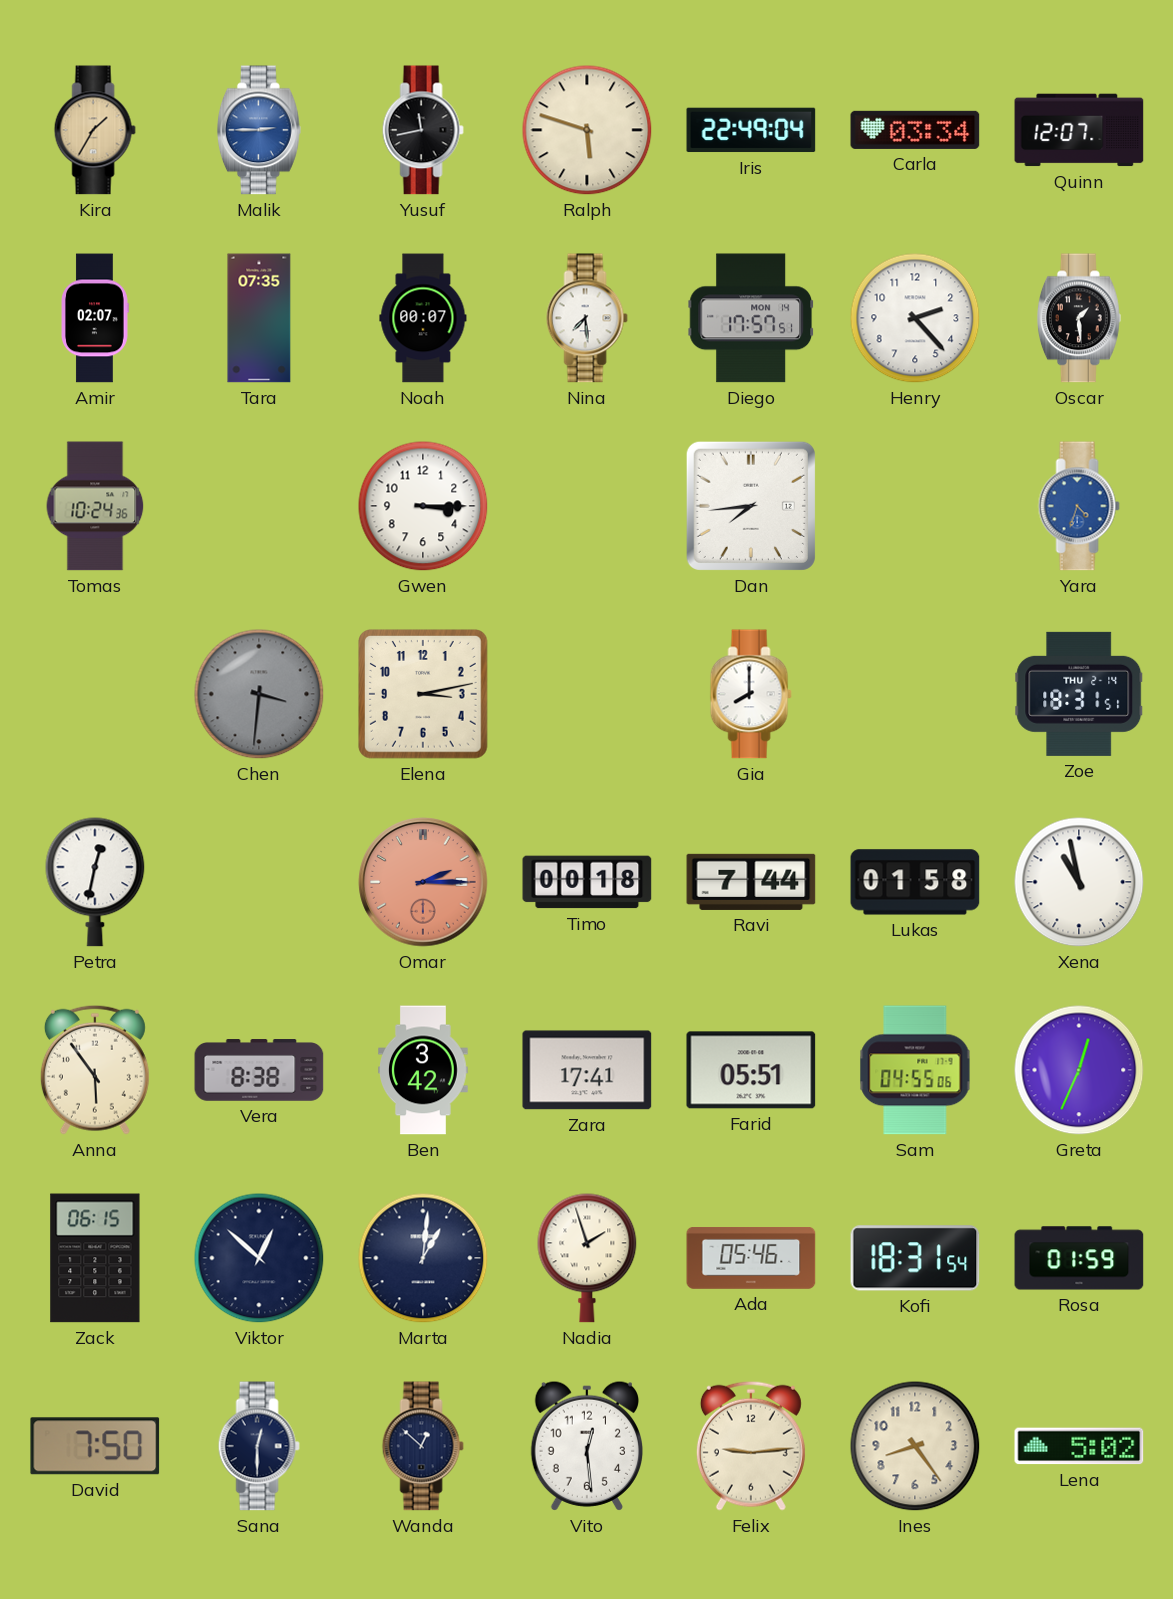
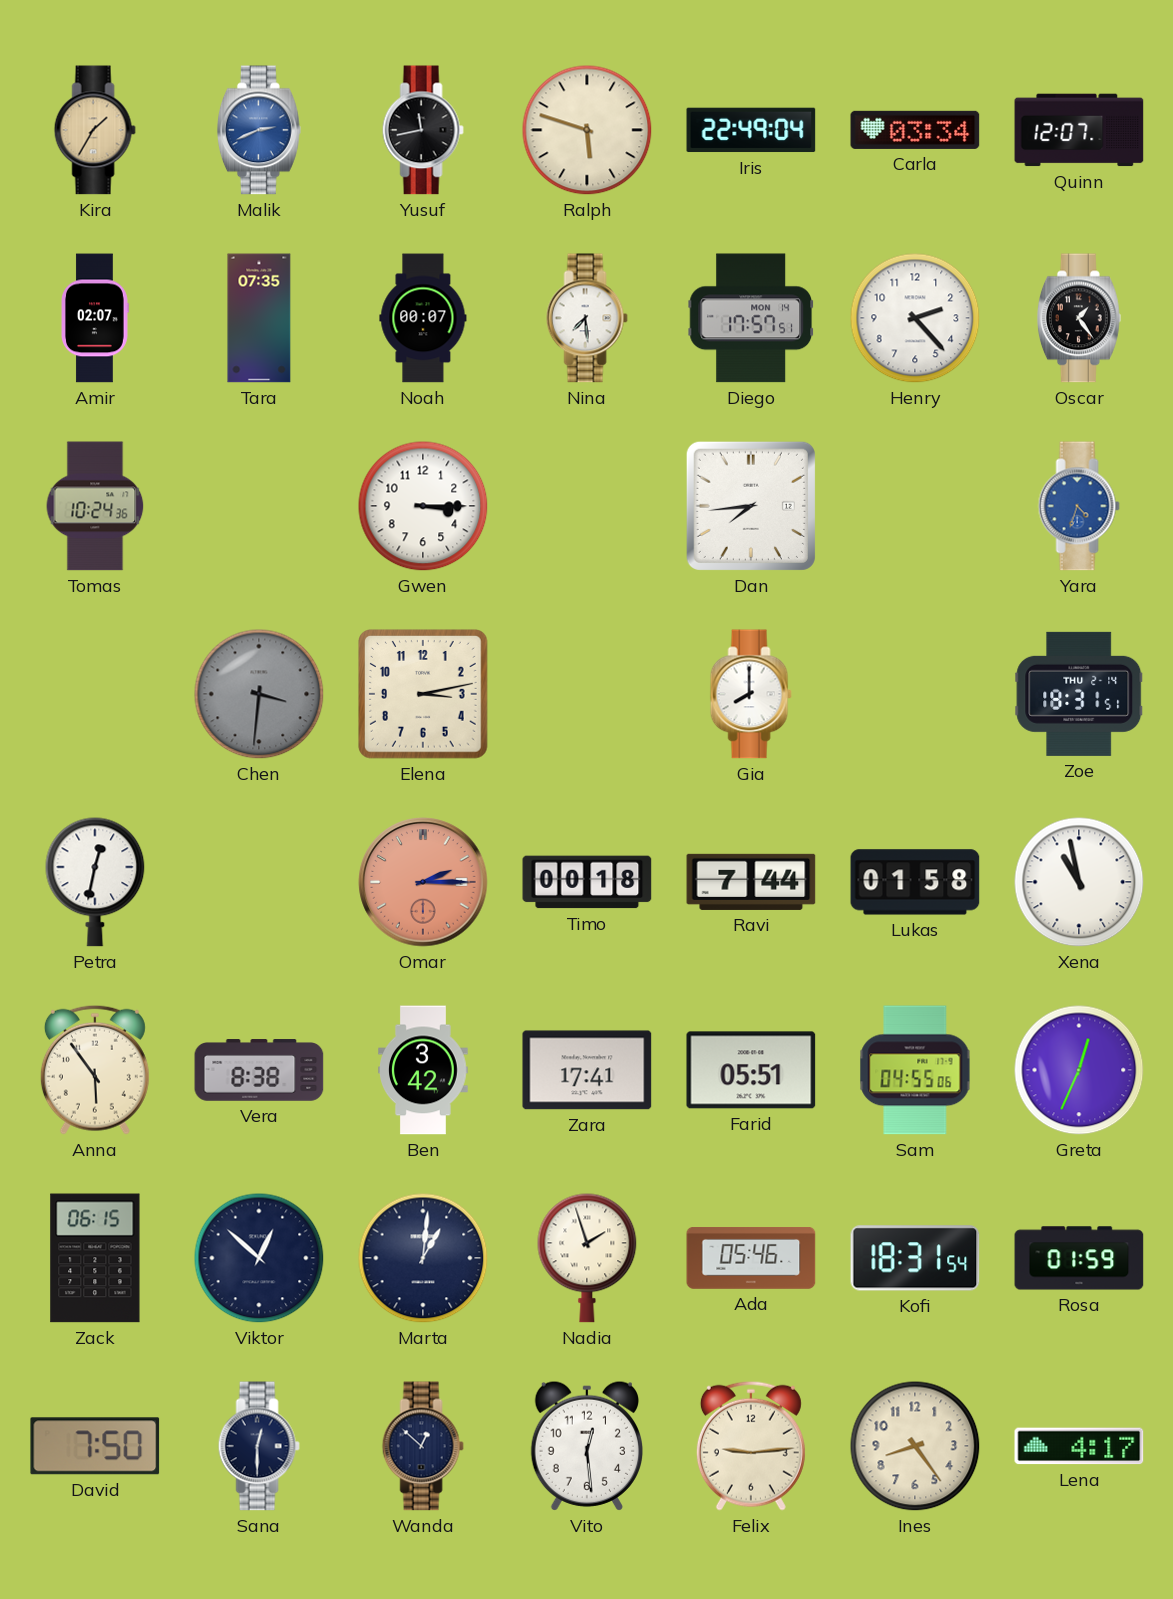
Malik: 2:45 -> 2:41
Oscar: 1:29 -> 1:24
Lena: 5:02 -> 4:17
